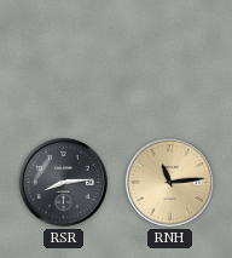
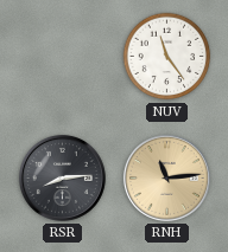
NUV: none -> 11:24
